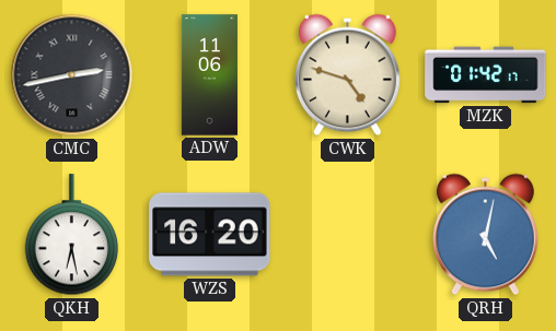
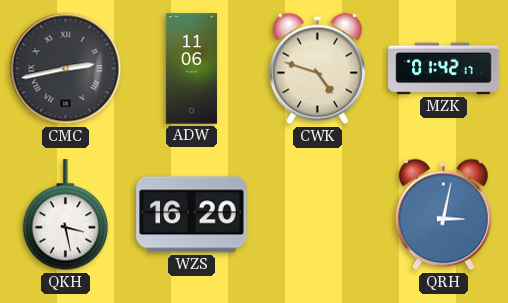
QKH: 6:28 -> 3:28
QRH: 5:02 -> 3:02
